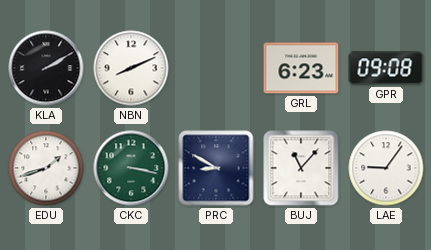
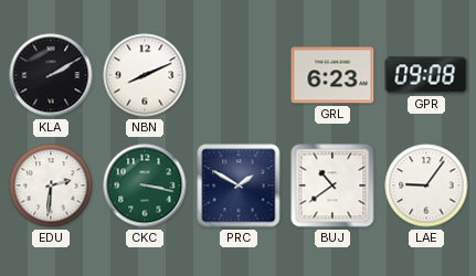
EDU: 1:42 -> 2:31
PRC: 8:50 -> 1:50
BUJ: 11:07 -> 10:39
